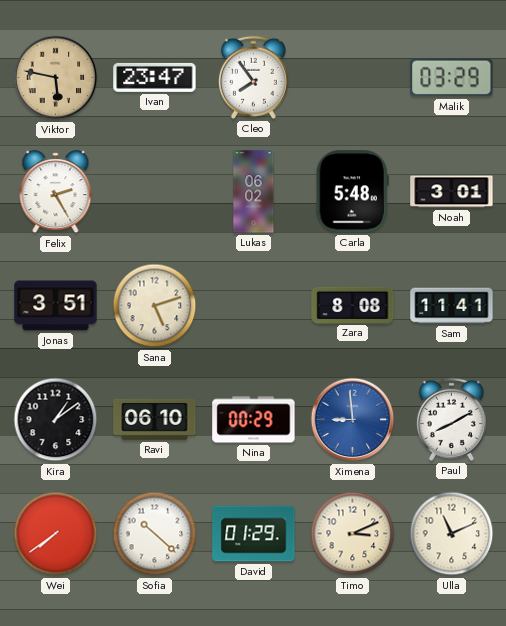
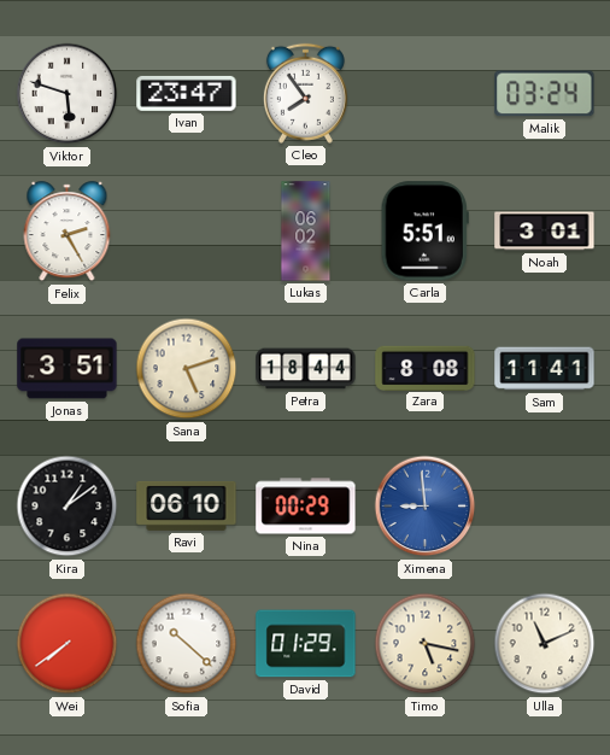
Viktor: 5:47 -> 5:48
Viktor dial: champagne -> white
Malik: 03:29 -> 03:24
Carla: 5:48 -> 5:51
Petra: none -> 18:44
Paul: 8:10 -> none
Timo: 3:11 -> 5:17
